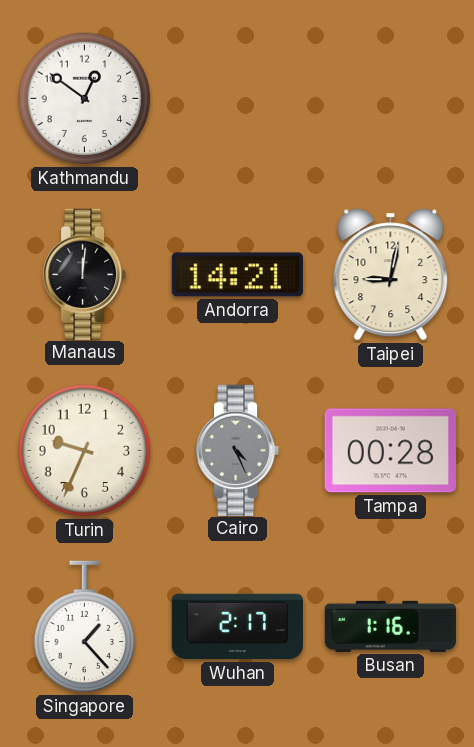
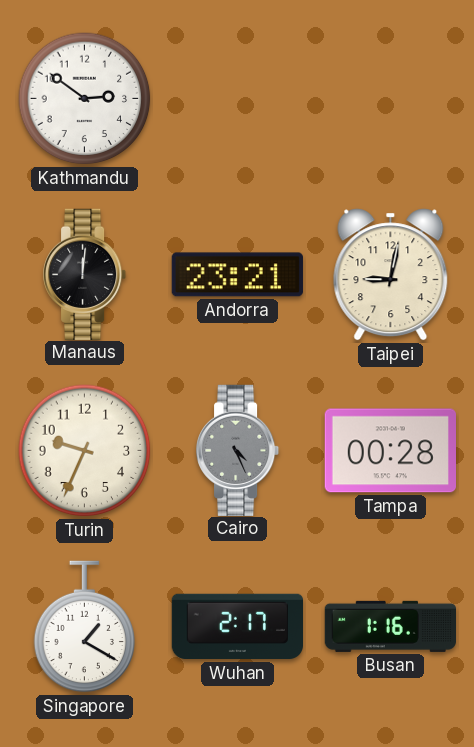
Kathmandu: 12:51 -> 2:51
Andorra: 14:21 -> 23:21
Singapore: 1:23 -> 1:20
